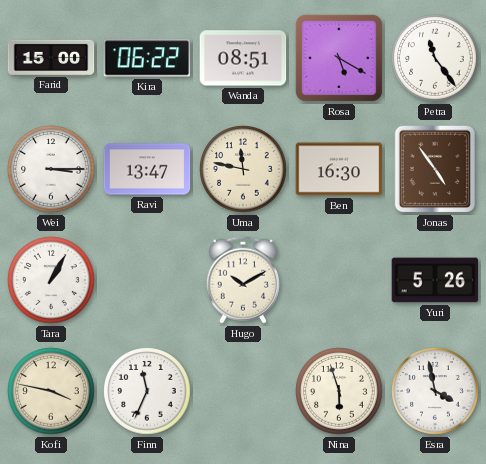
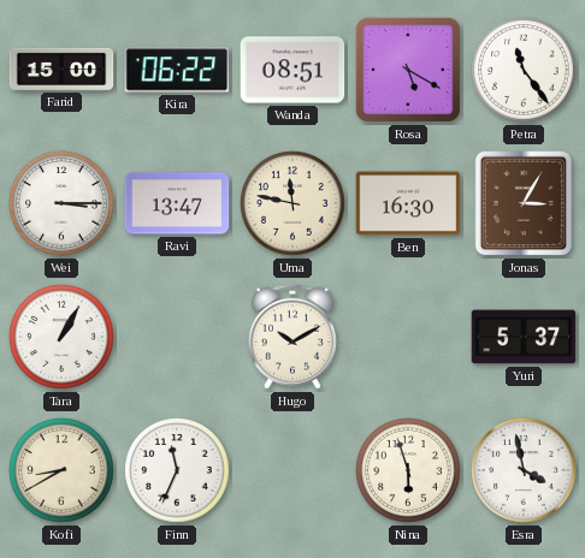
Jonas: 4:54 -> 3:05
Yuri: 5:26 -> 5:37
Kofi: 3:47 -> 8:40
